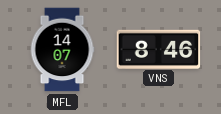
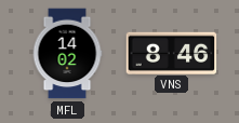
MFL: 14:07 -> 14:02
